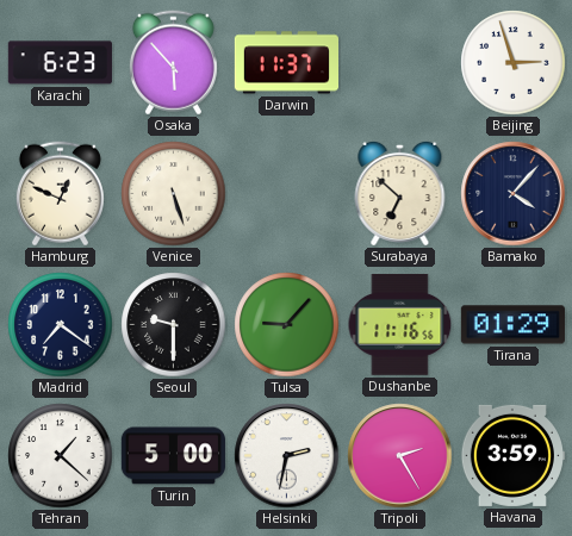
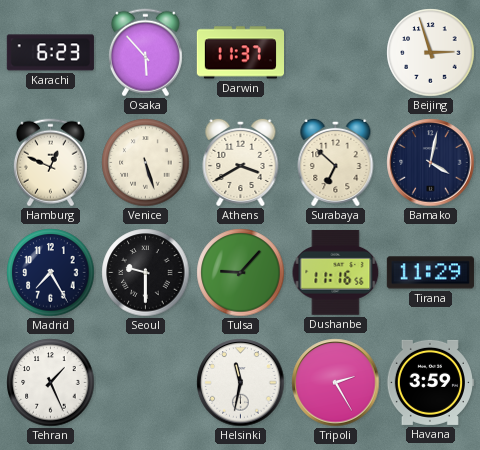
Athens: none -> 3:40
Bamako: 4:07 -> 4:02
Madrid: 7:21 -> 7:25
Tirana: 01:29 -> 11:29
Tehran: 1:22 -> 1:26
Turin: 5:00 -> none
Helsinki: 2:32 -> 11:32
